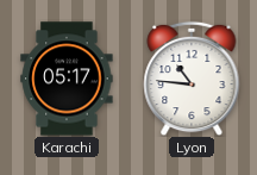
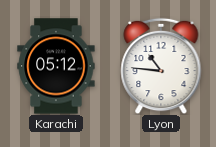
Karachi: 05:17 -> 05:12
